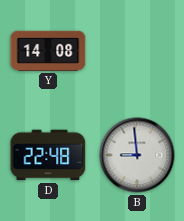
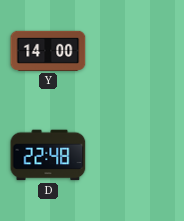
Y: 14:08 -> 14:00
B: 8:59 -> none
